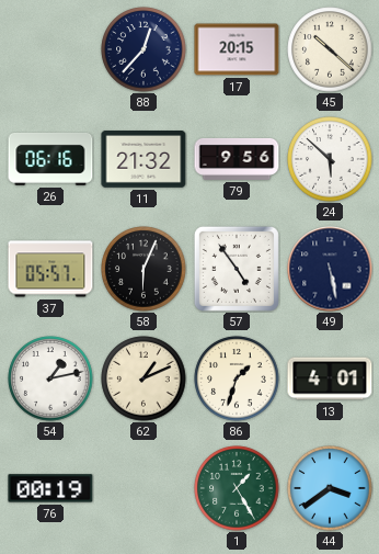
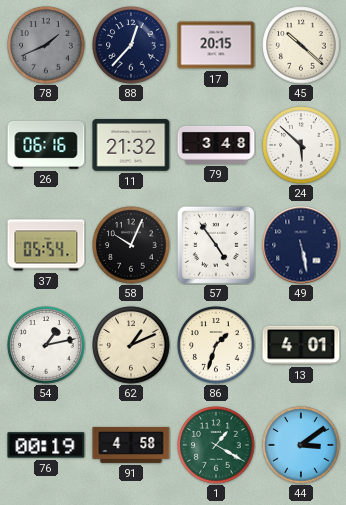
78: none -> 1:41
79: 9:56 -> 3:48
37: 05:57 -> 05:54
58: 6:04 -> 10:04
91: none -> 4:58
1: 1:25 -> 1:20
44: 3:39 -> 3:09
